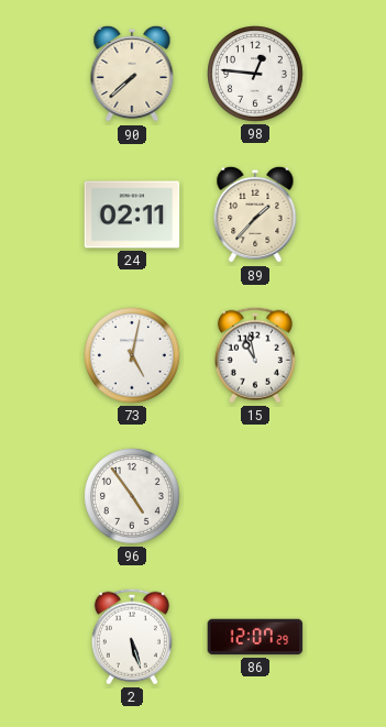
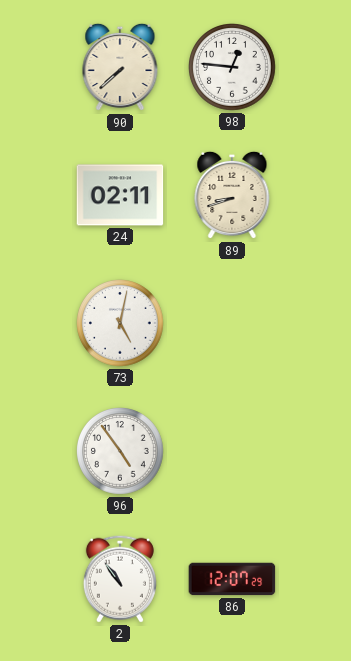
89: 1:37 -> 8:42
15: 10:58 -> none
2: 5:27 -> 10:54
